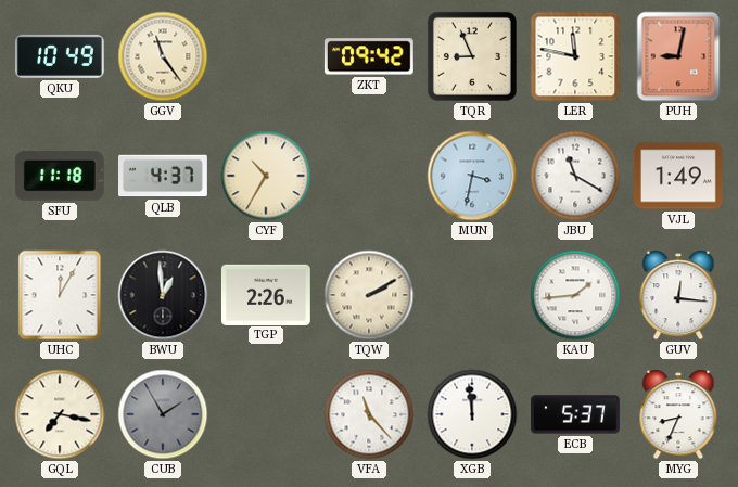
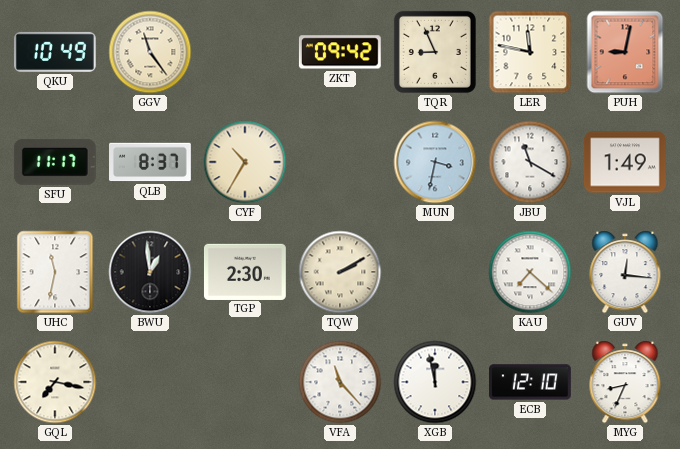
SFU: 11:18 -> 11:17
QLB: 4:37 -> 8:37
UHC: 12:05 -> 11:32
TGP: 2:26 -> 2:30
KAU: 1:44 -> 7:22
CUB: 1:55 -> none
XGB: 11:59 -> 11:58
ECB: 5:37 -> 12:10
